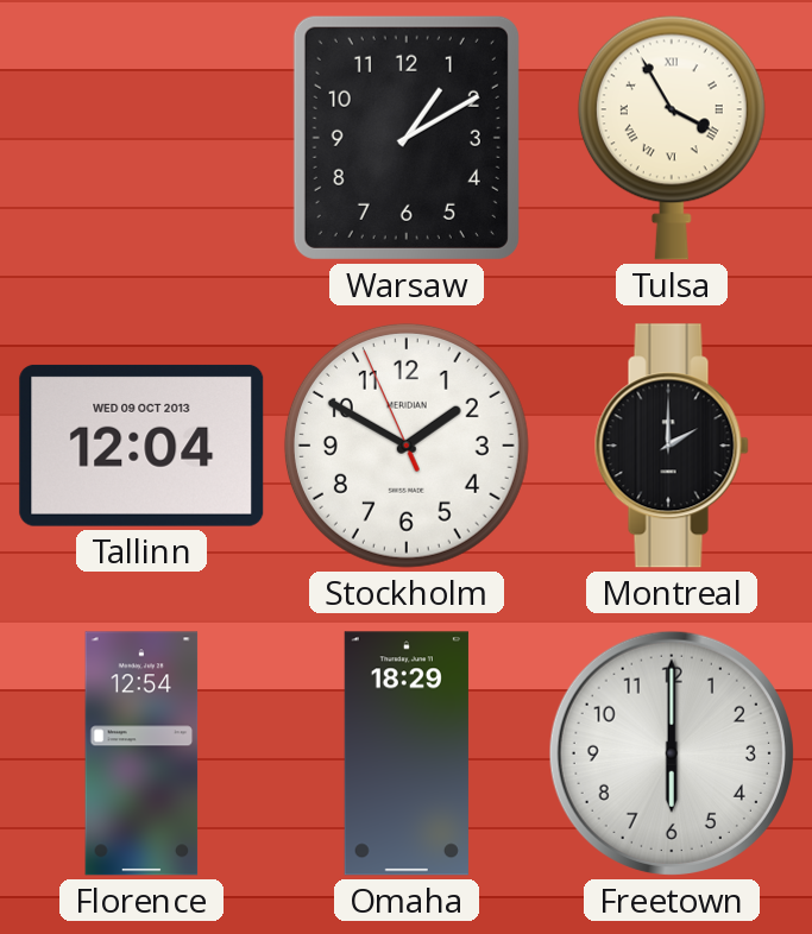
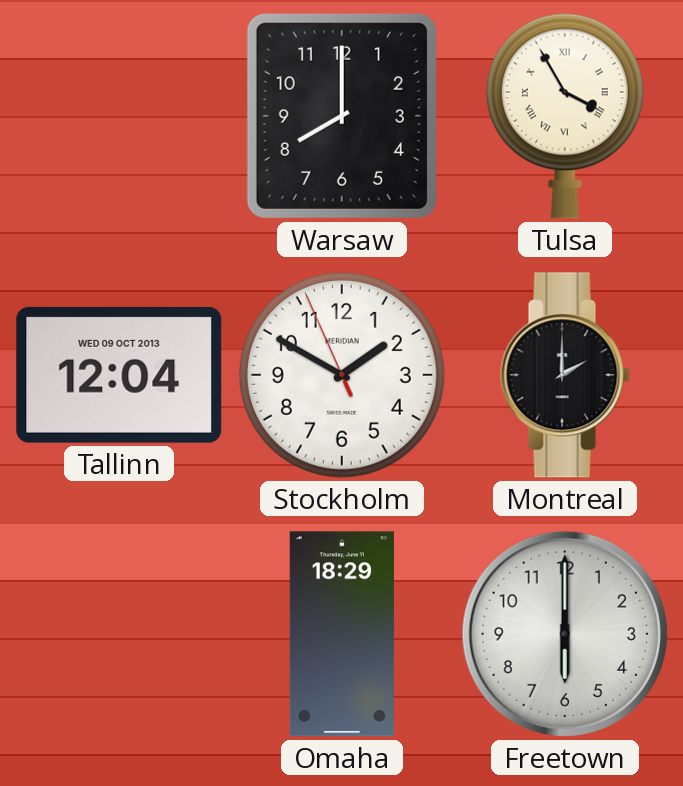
Warsaw: 1:10 -> 8:00
Florence: 12:54 -> none
